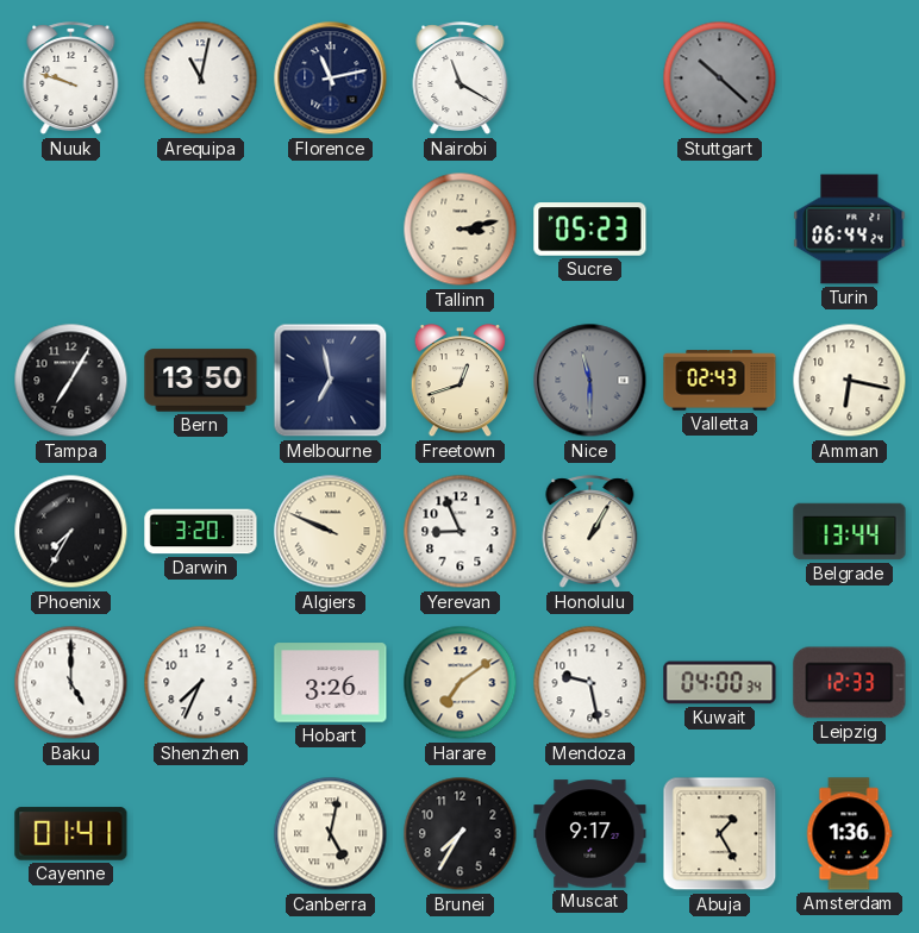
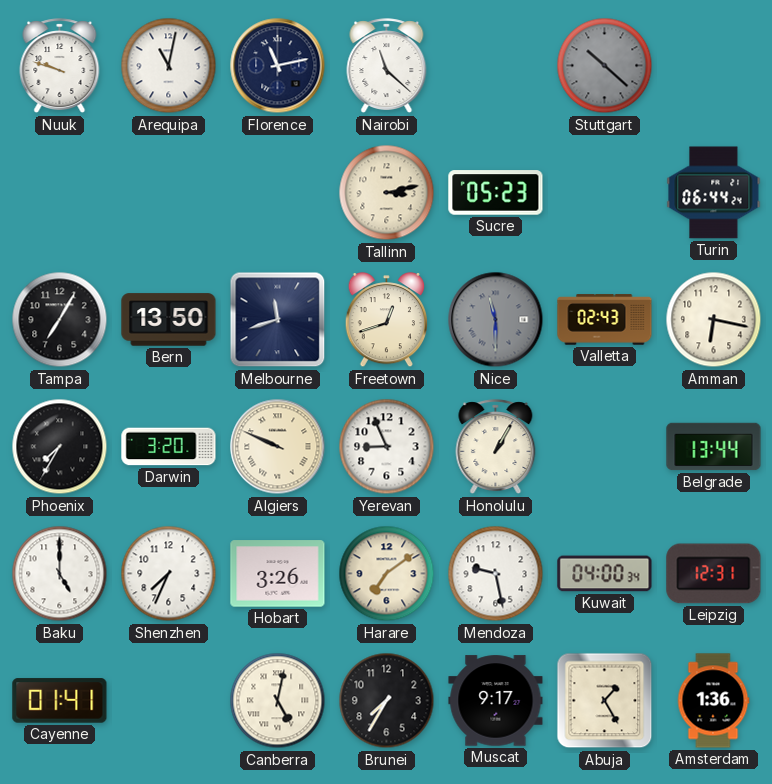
Nairobi: 11:20 -> 11:22
Melbourne: 6:58 -> 11:42
Leipzig: 12:33 -> 12:31
